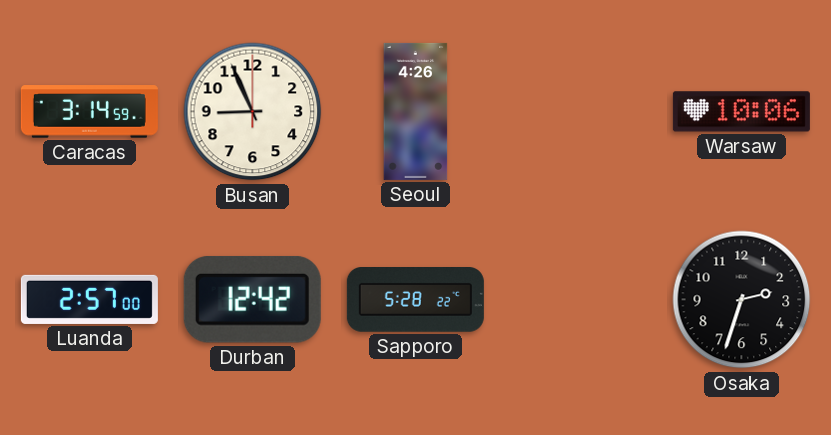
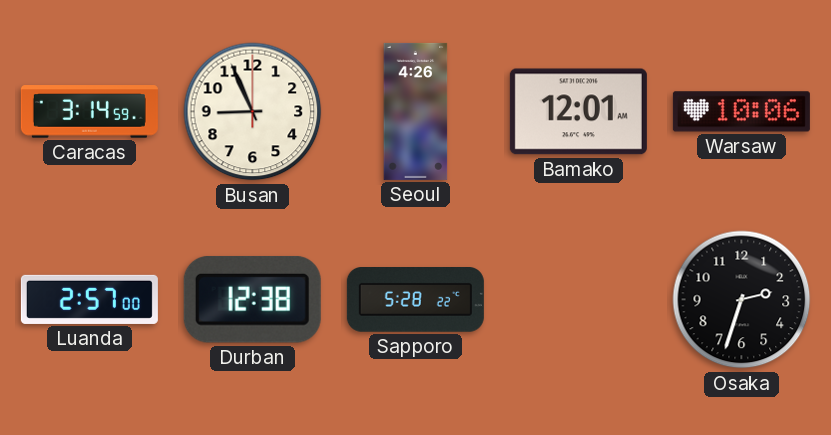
Bamako: none -> 12:01
Durban: 12:42 -> 12:38
